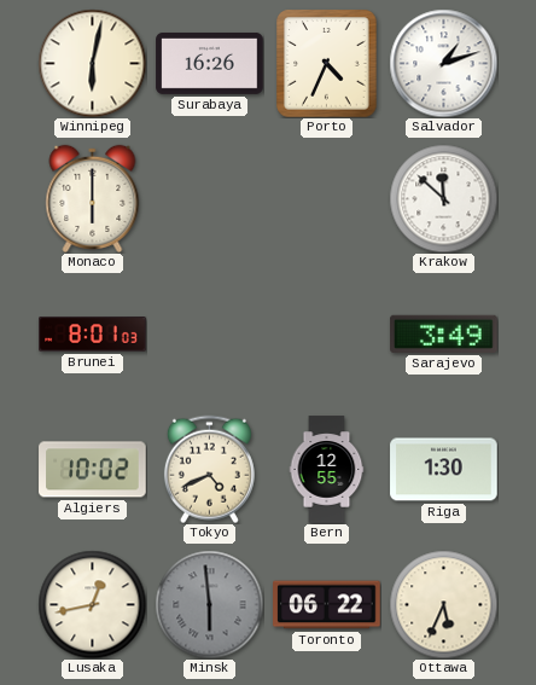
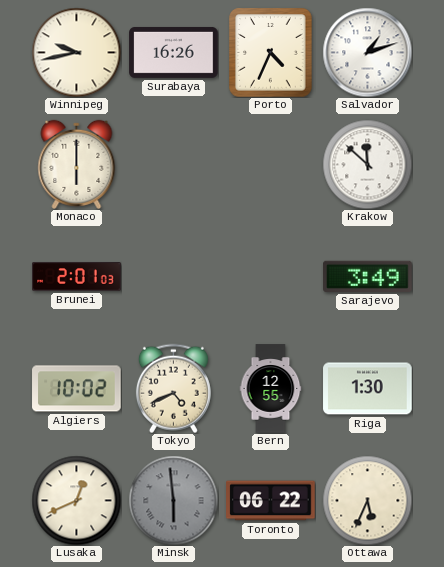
Winnipeg: 6:02 -> 9:43
Brunei: 8:01 -> 2:01
Lusaka: 12:43 -> 12:41
